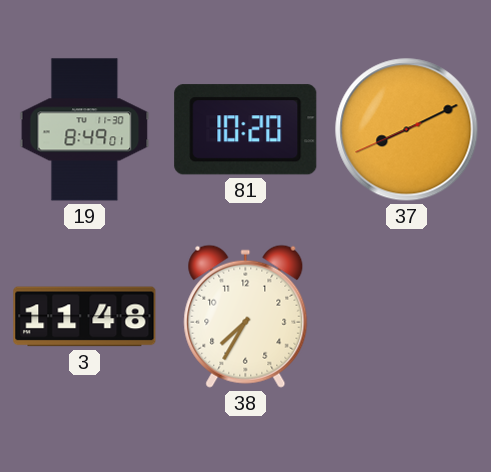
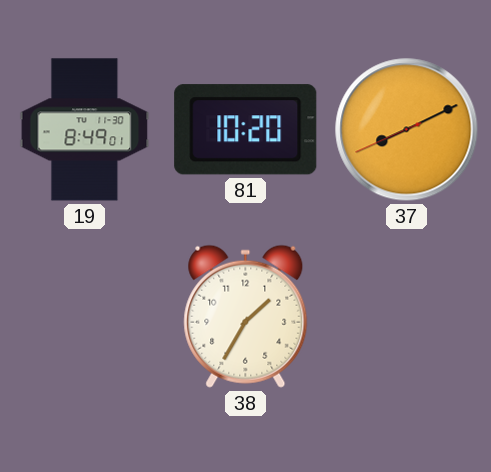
3: 11:48 -> none
38: 7:35 -> 1:35
